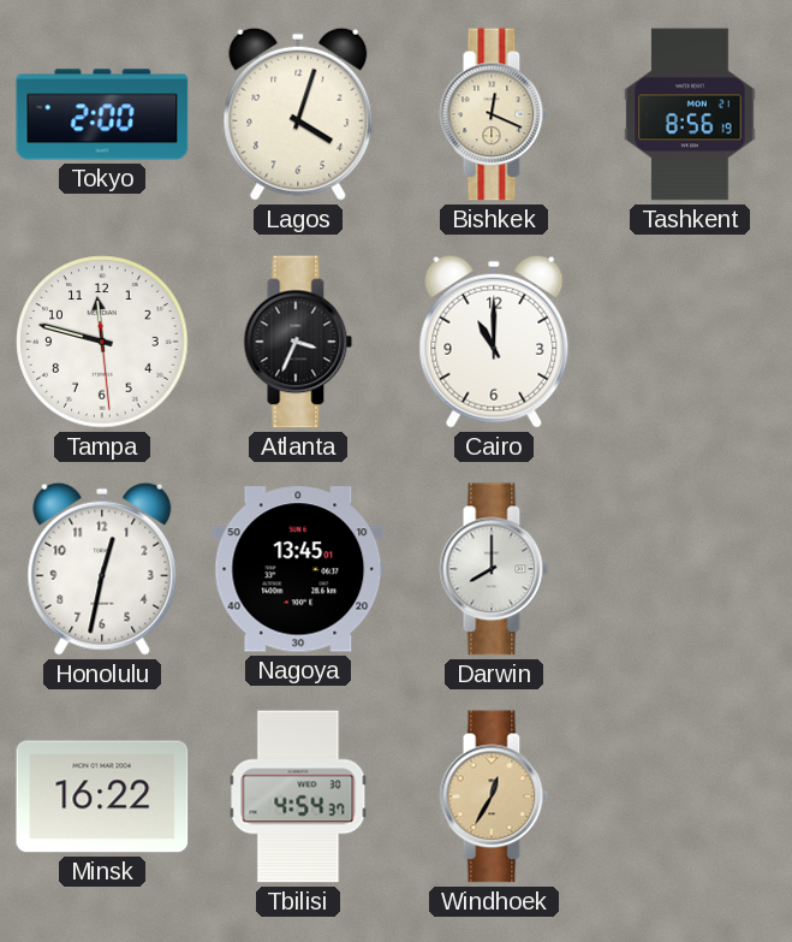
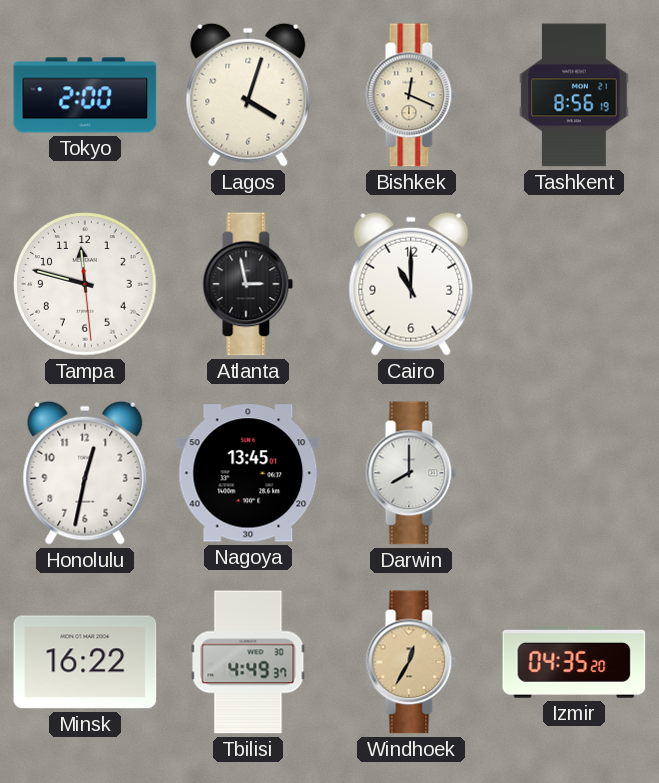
Atlanta: 3:34 -> 2:58
Tbilisi: 4:54 -> 4:49
Izmir: none -> 04:35
